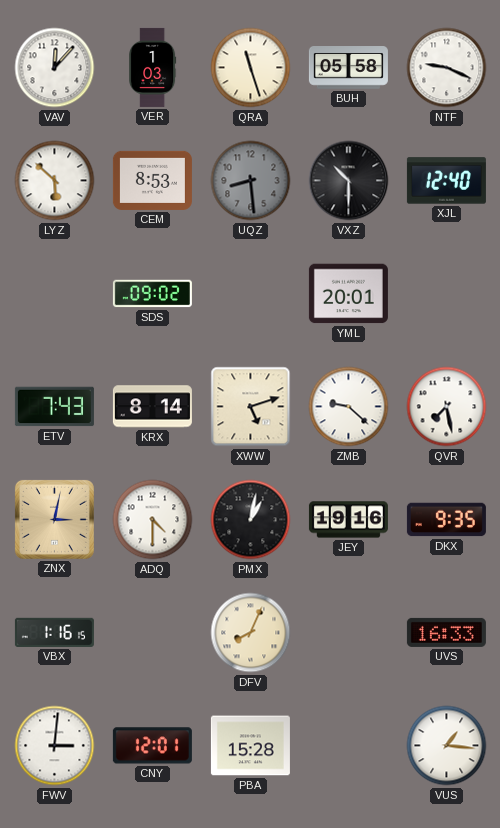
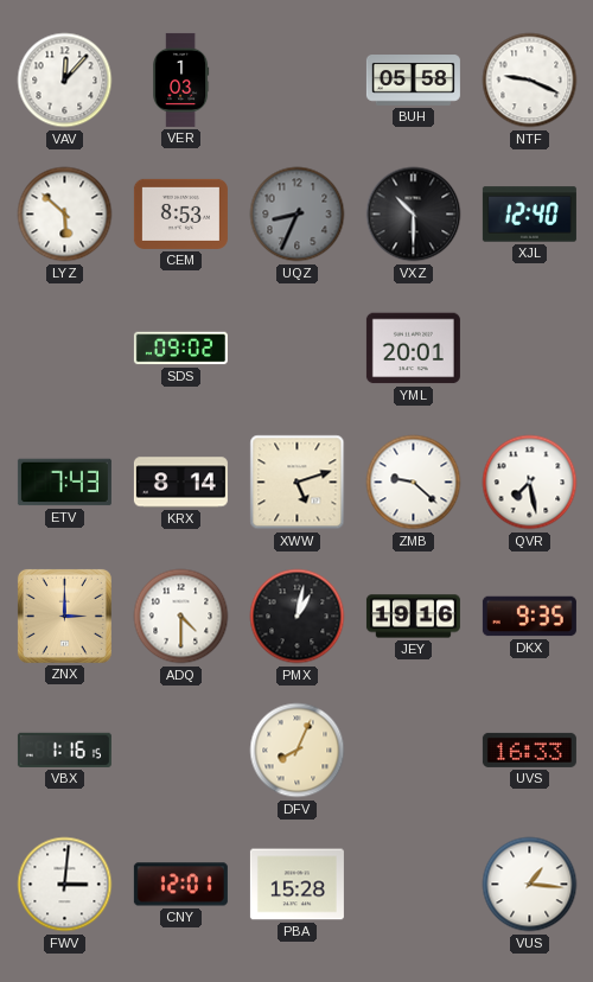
QRA: 11:27 -> none
UQZ: 8:29 -> 8:34
ZNX: 3:02 -> 3:00
